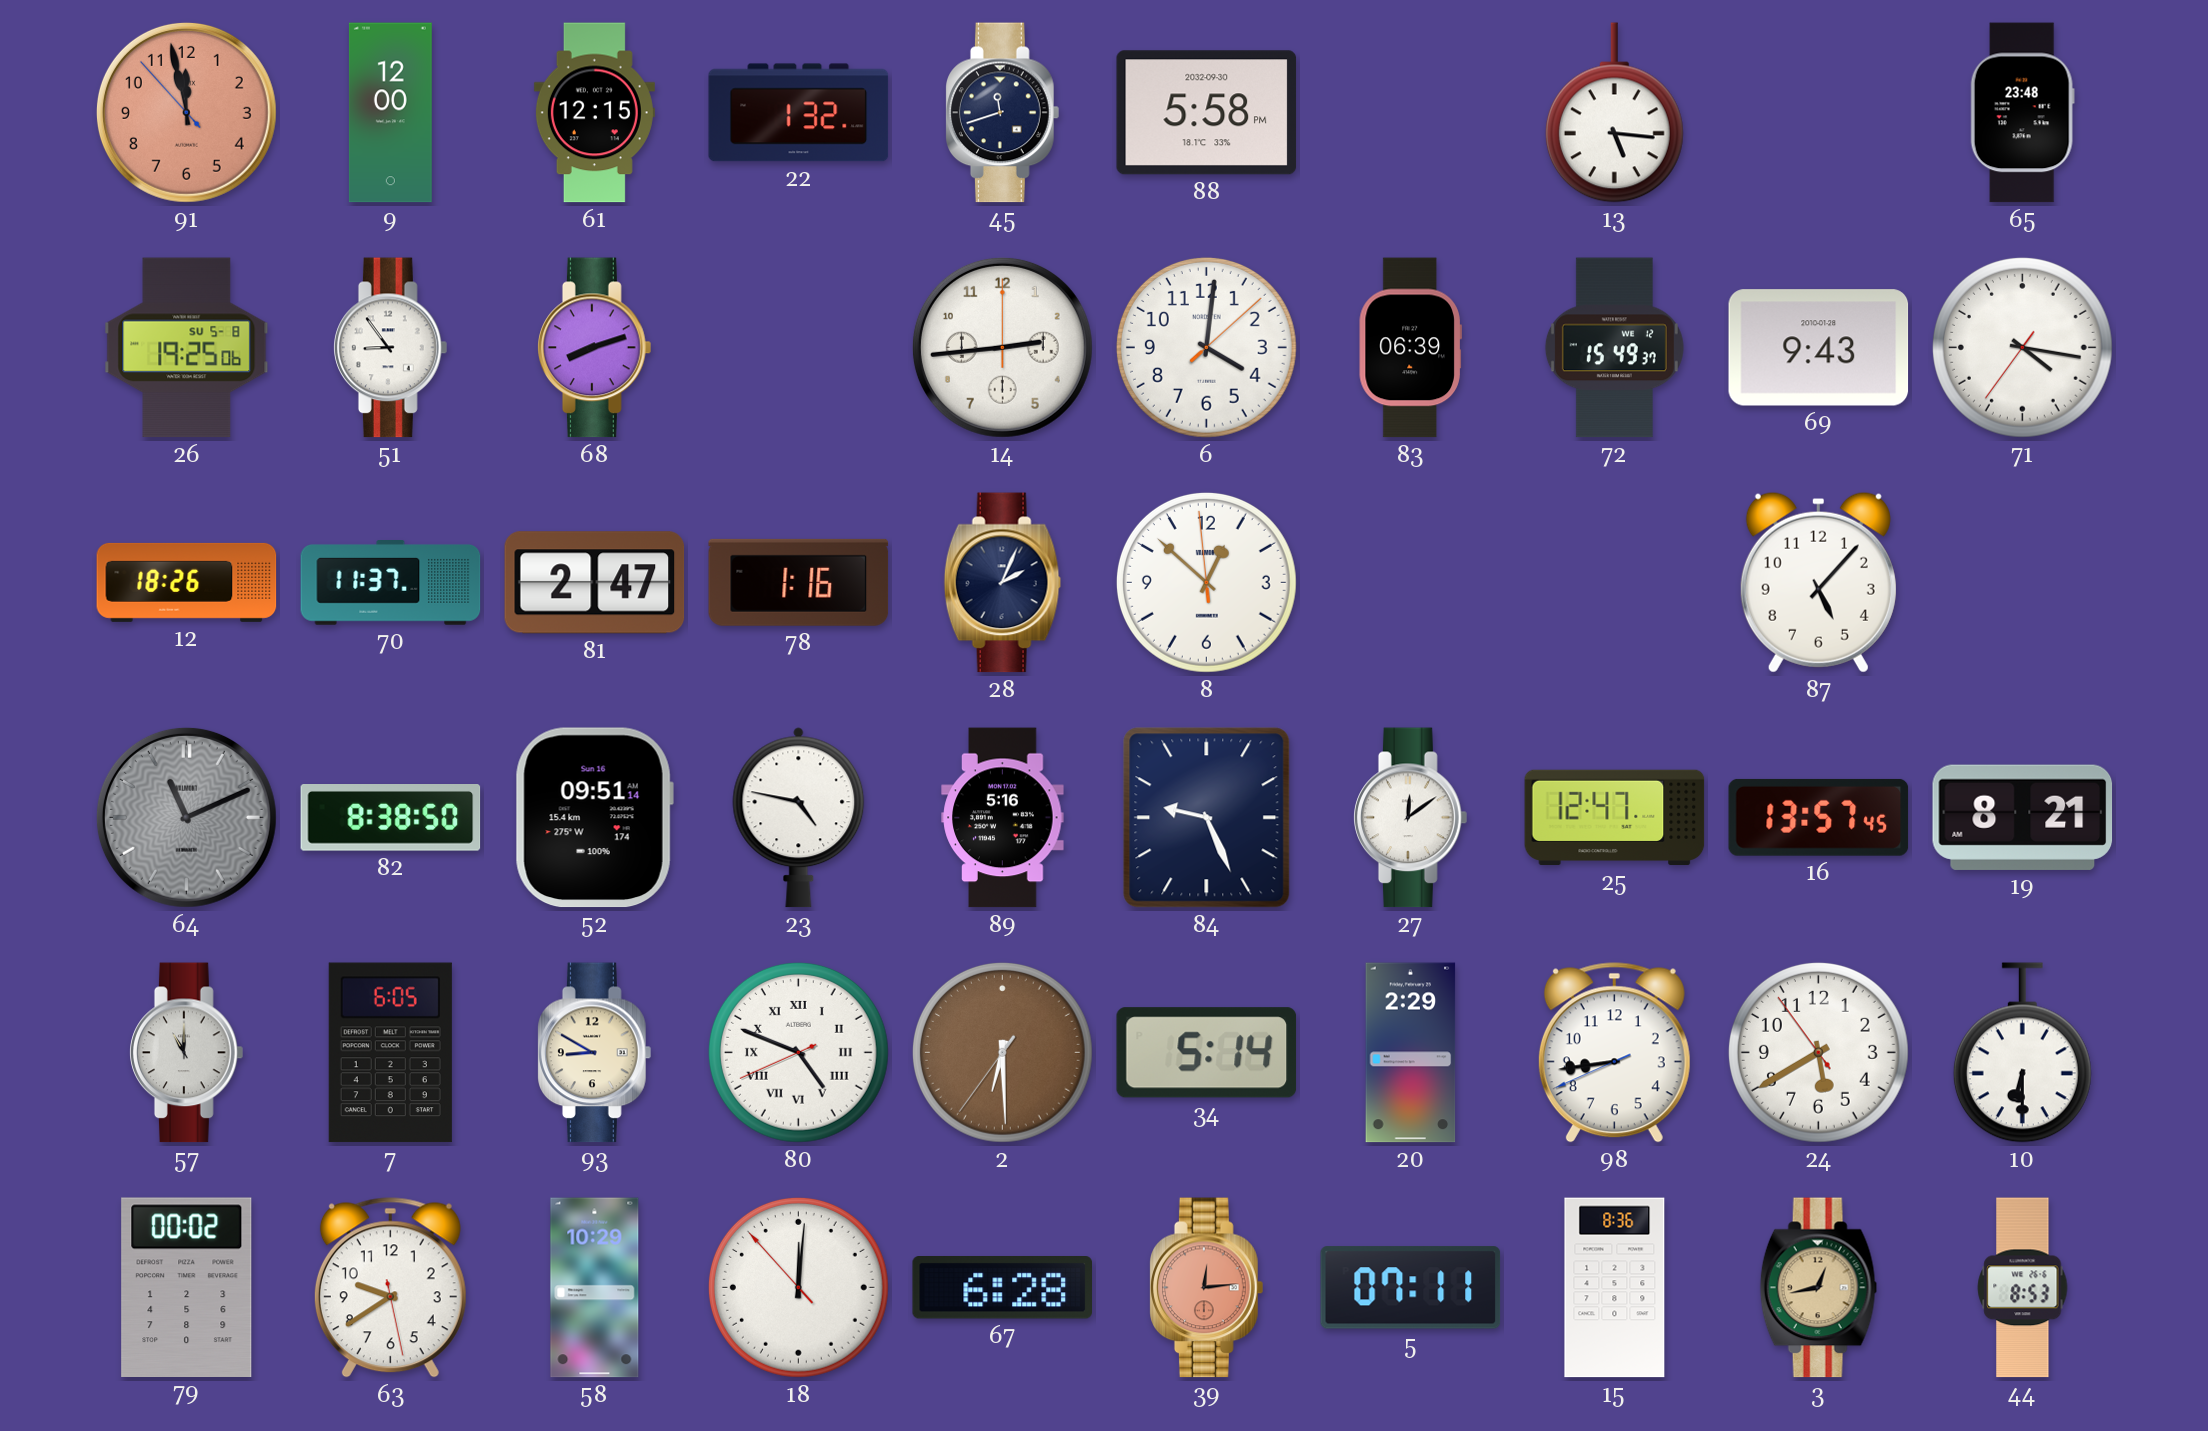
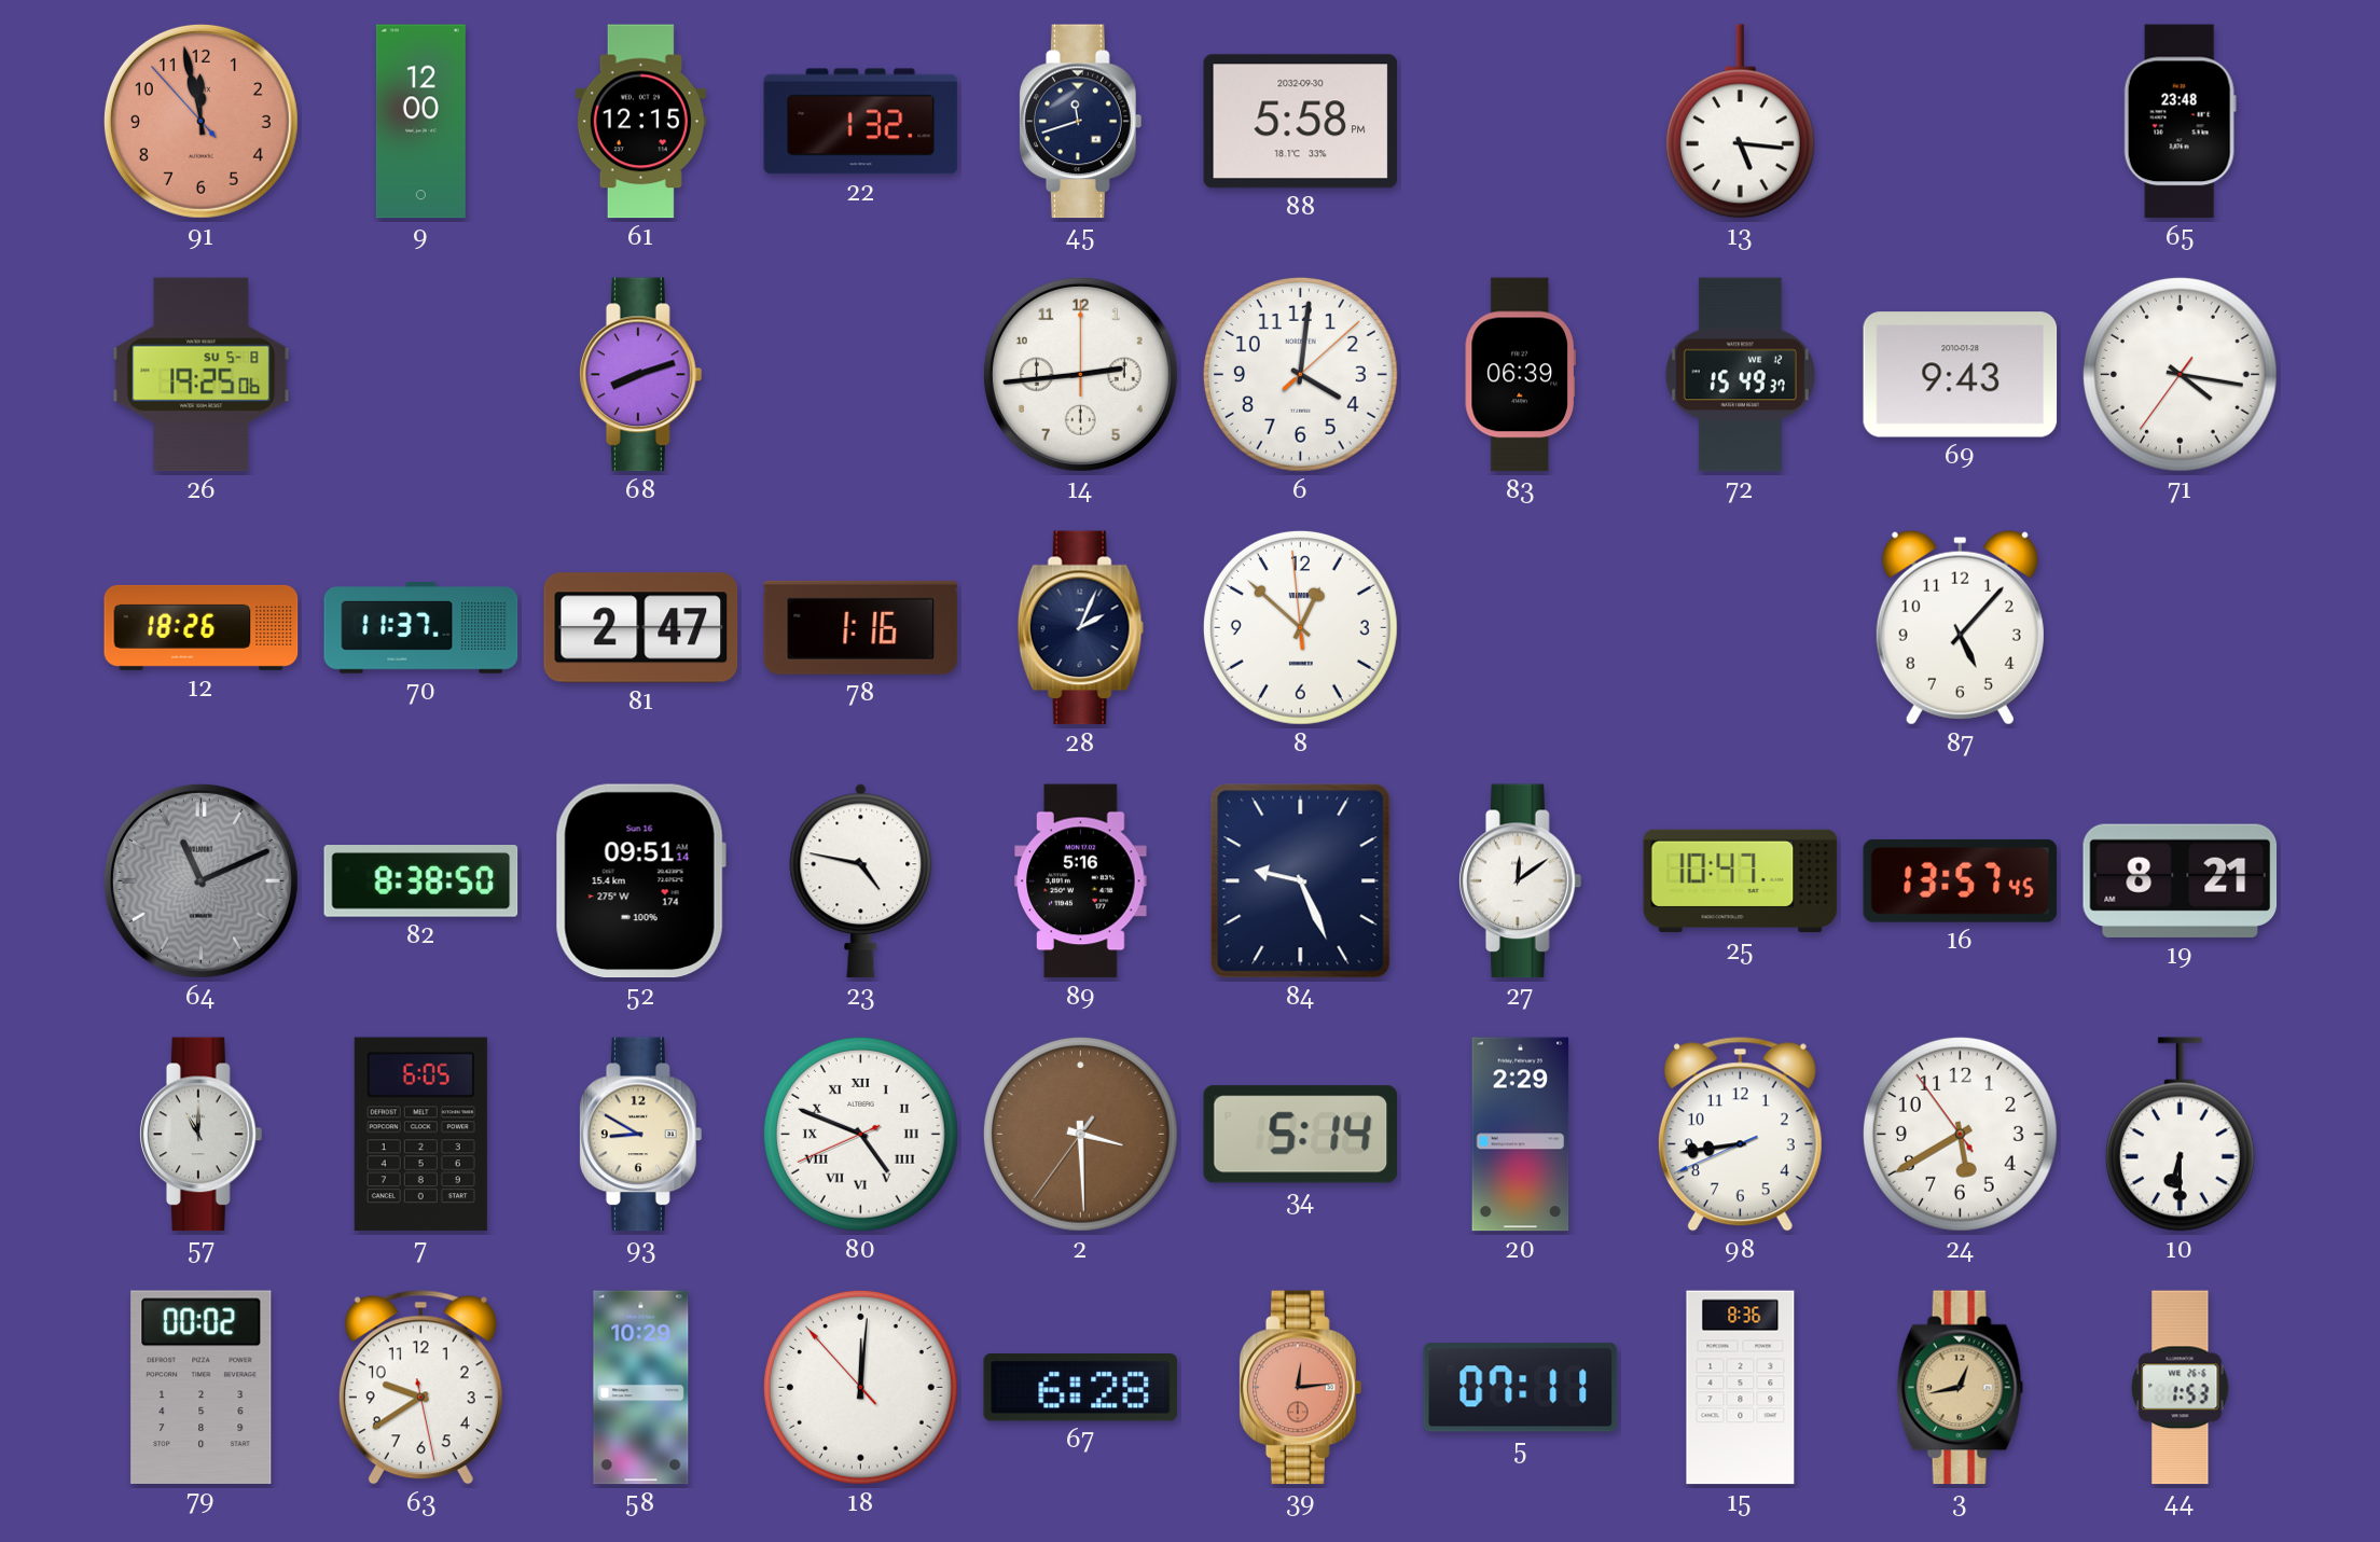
51: 8:54 -> none
25: 12:47 -> 10:47
2: 6:29 -> 3:29
44: 8:53 -> 1:53
